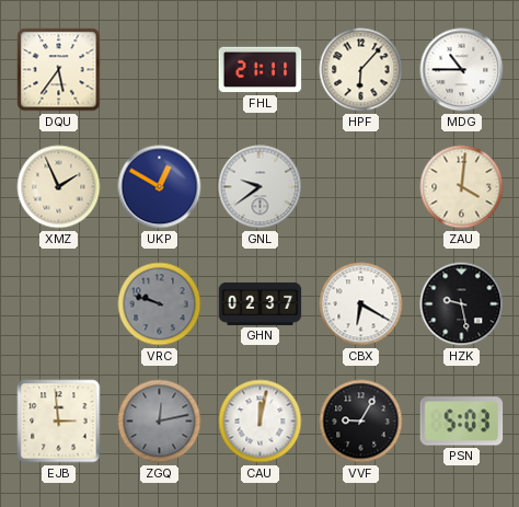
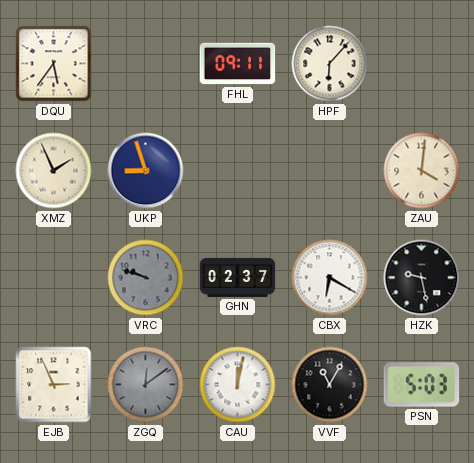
FHL: 21:11 -> 09:11
MDG: 10:45 -> none
UKP: 12:50 -> 8:57
GNL: 9:39 -> none
EJB: 2:59 -> 2:56
ZGQ: 12:13 -> 12:09
VVF: 9:05 -> 11:05
